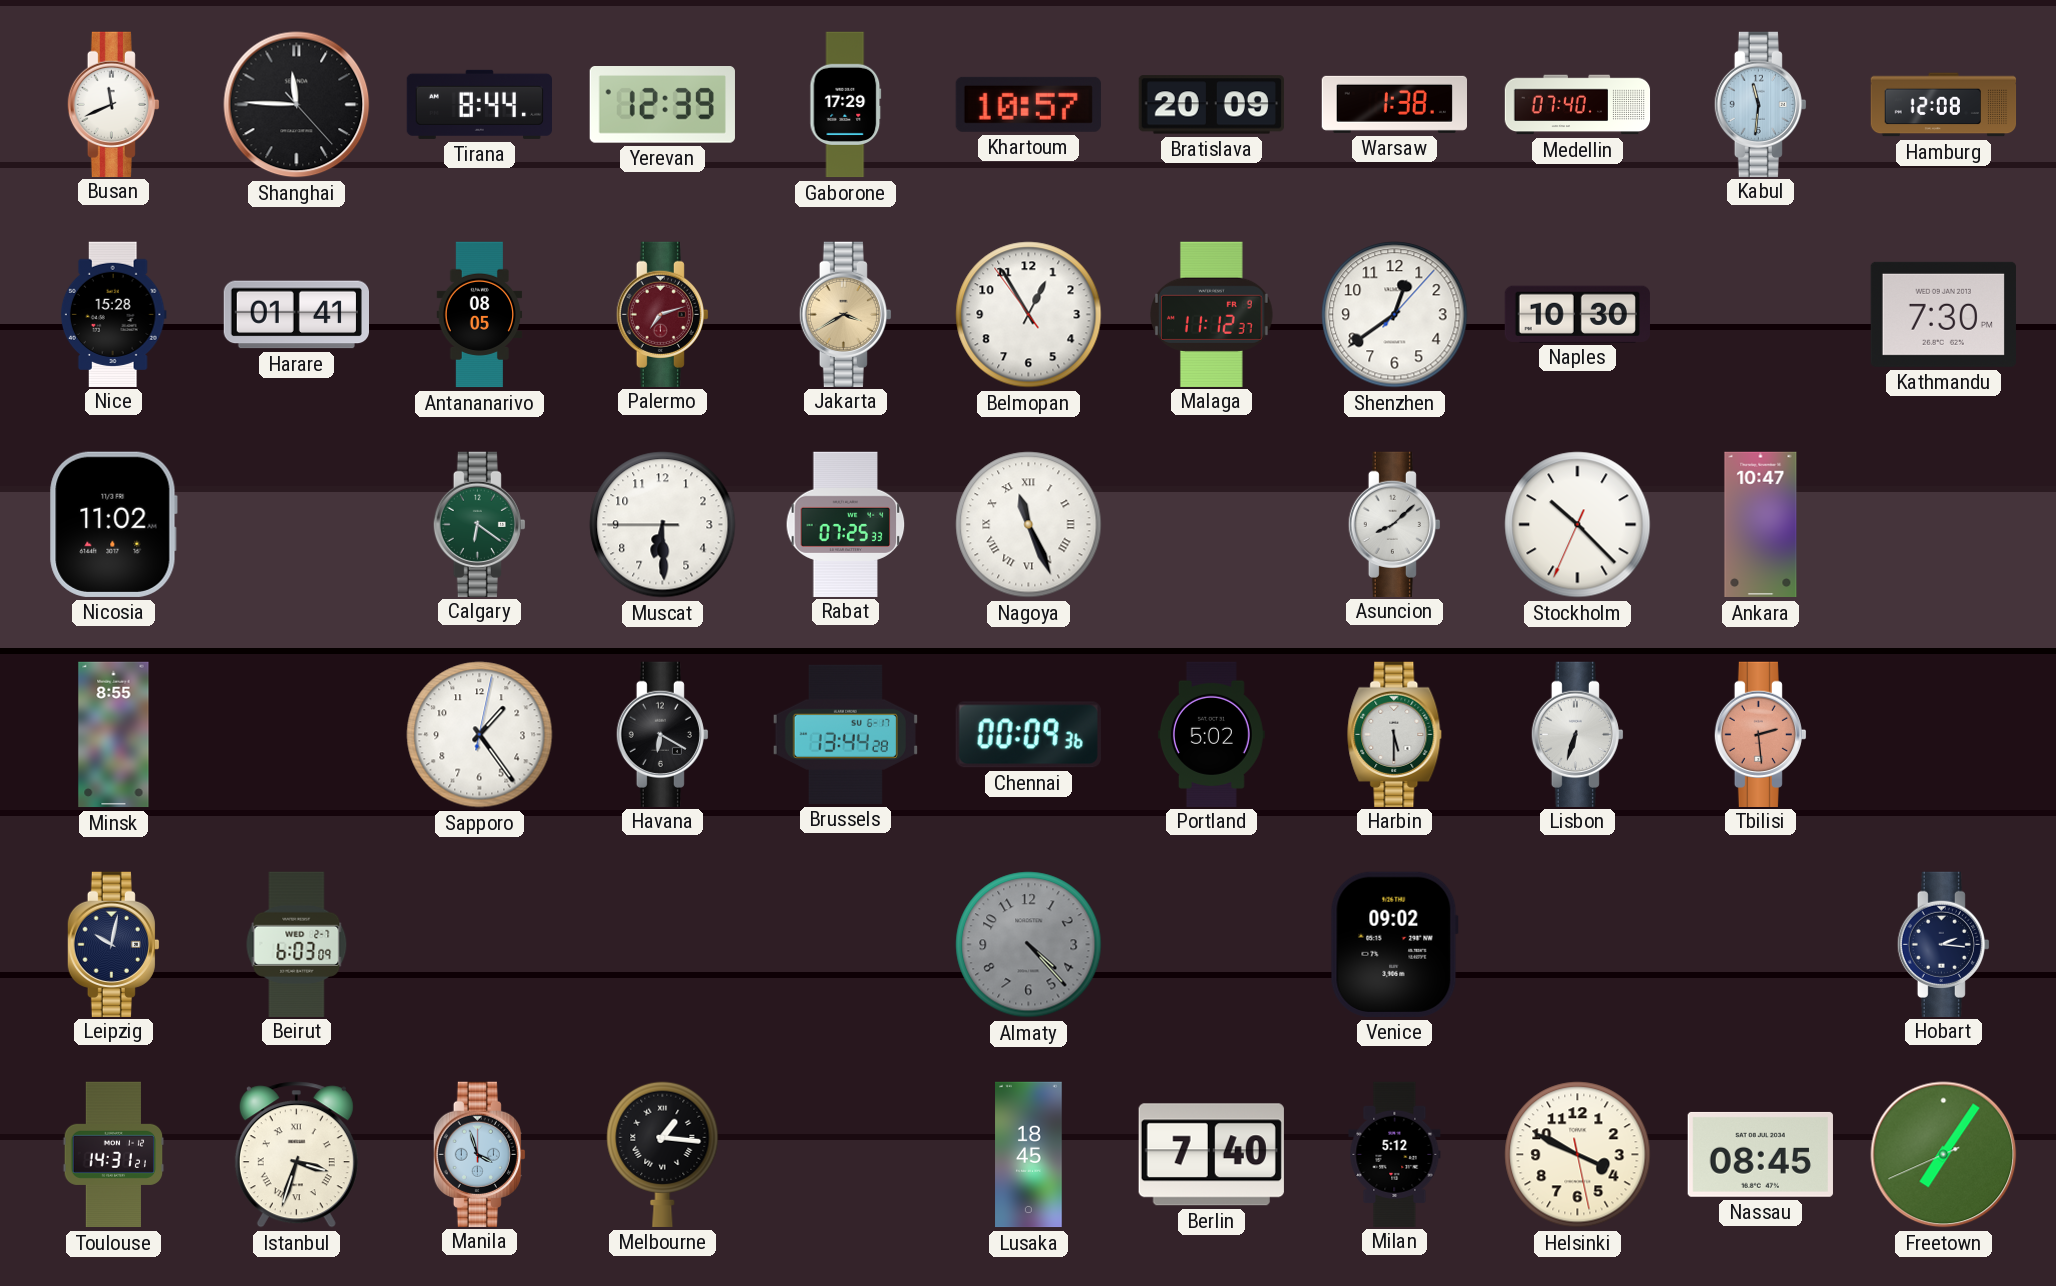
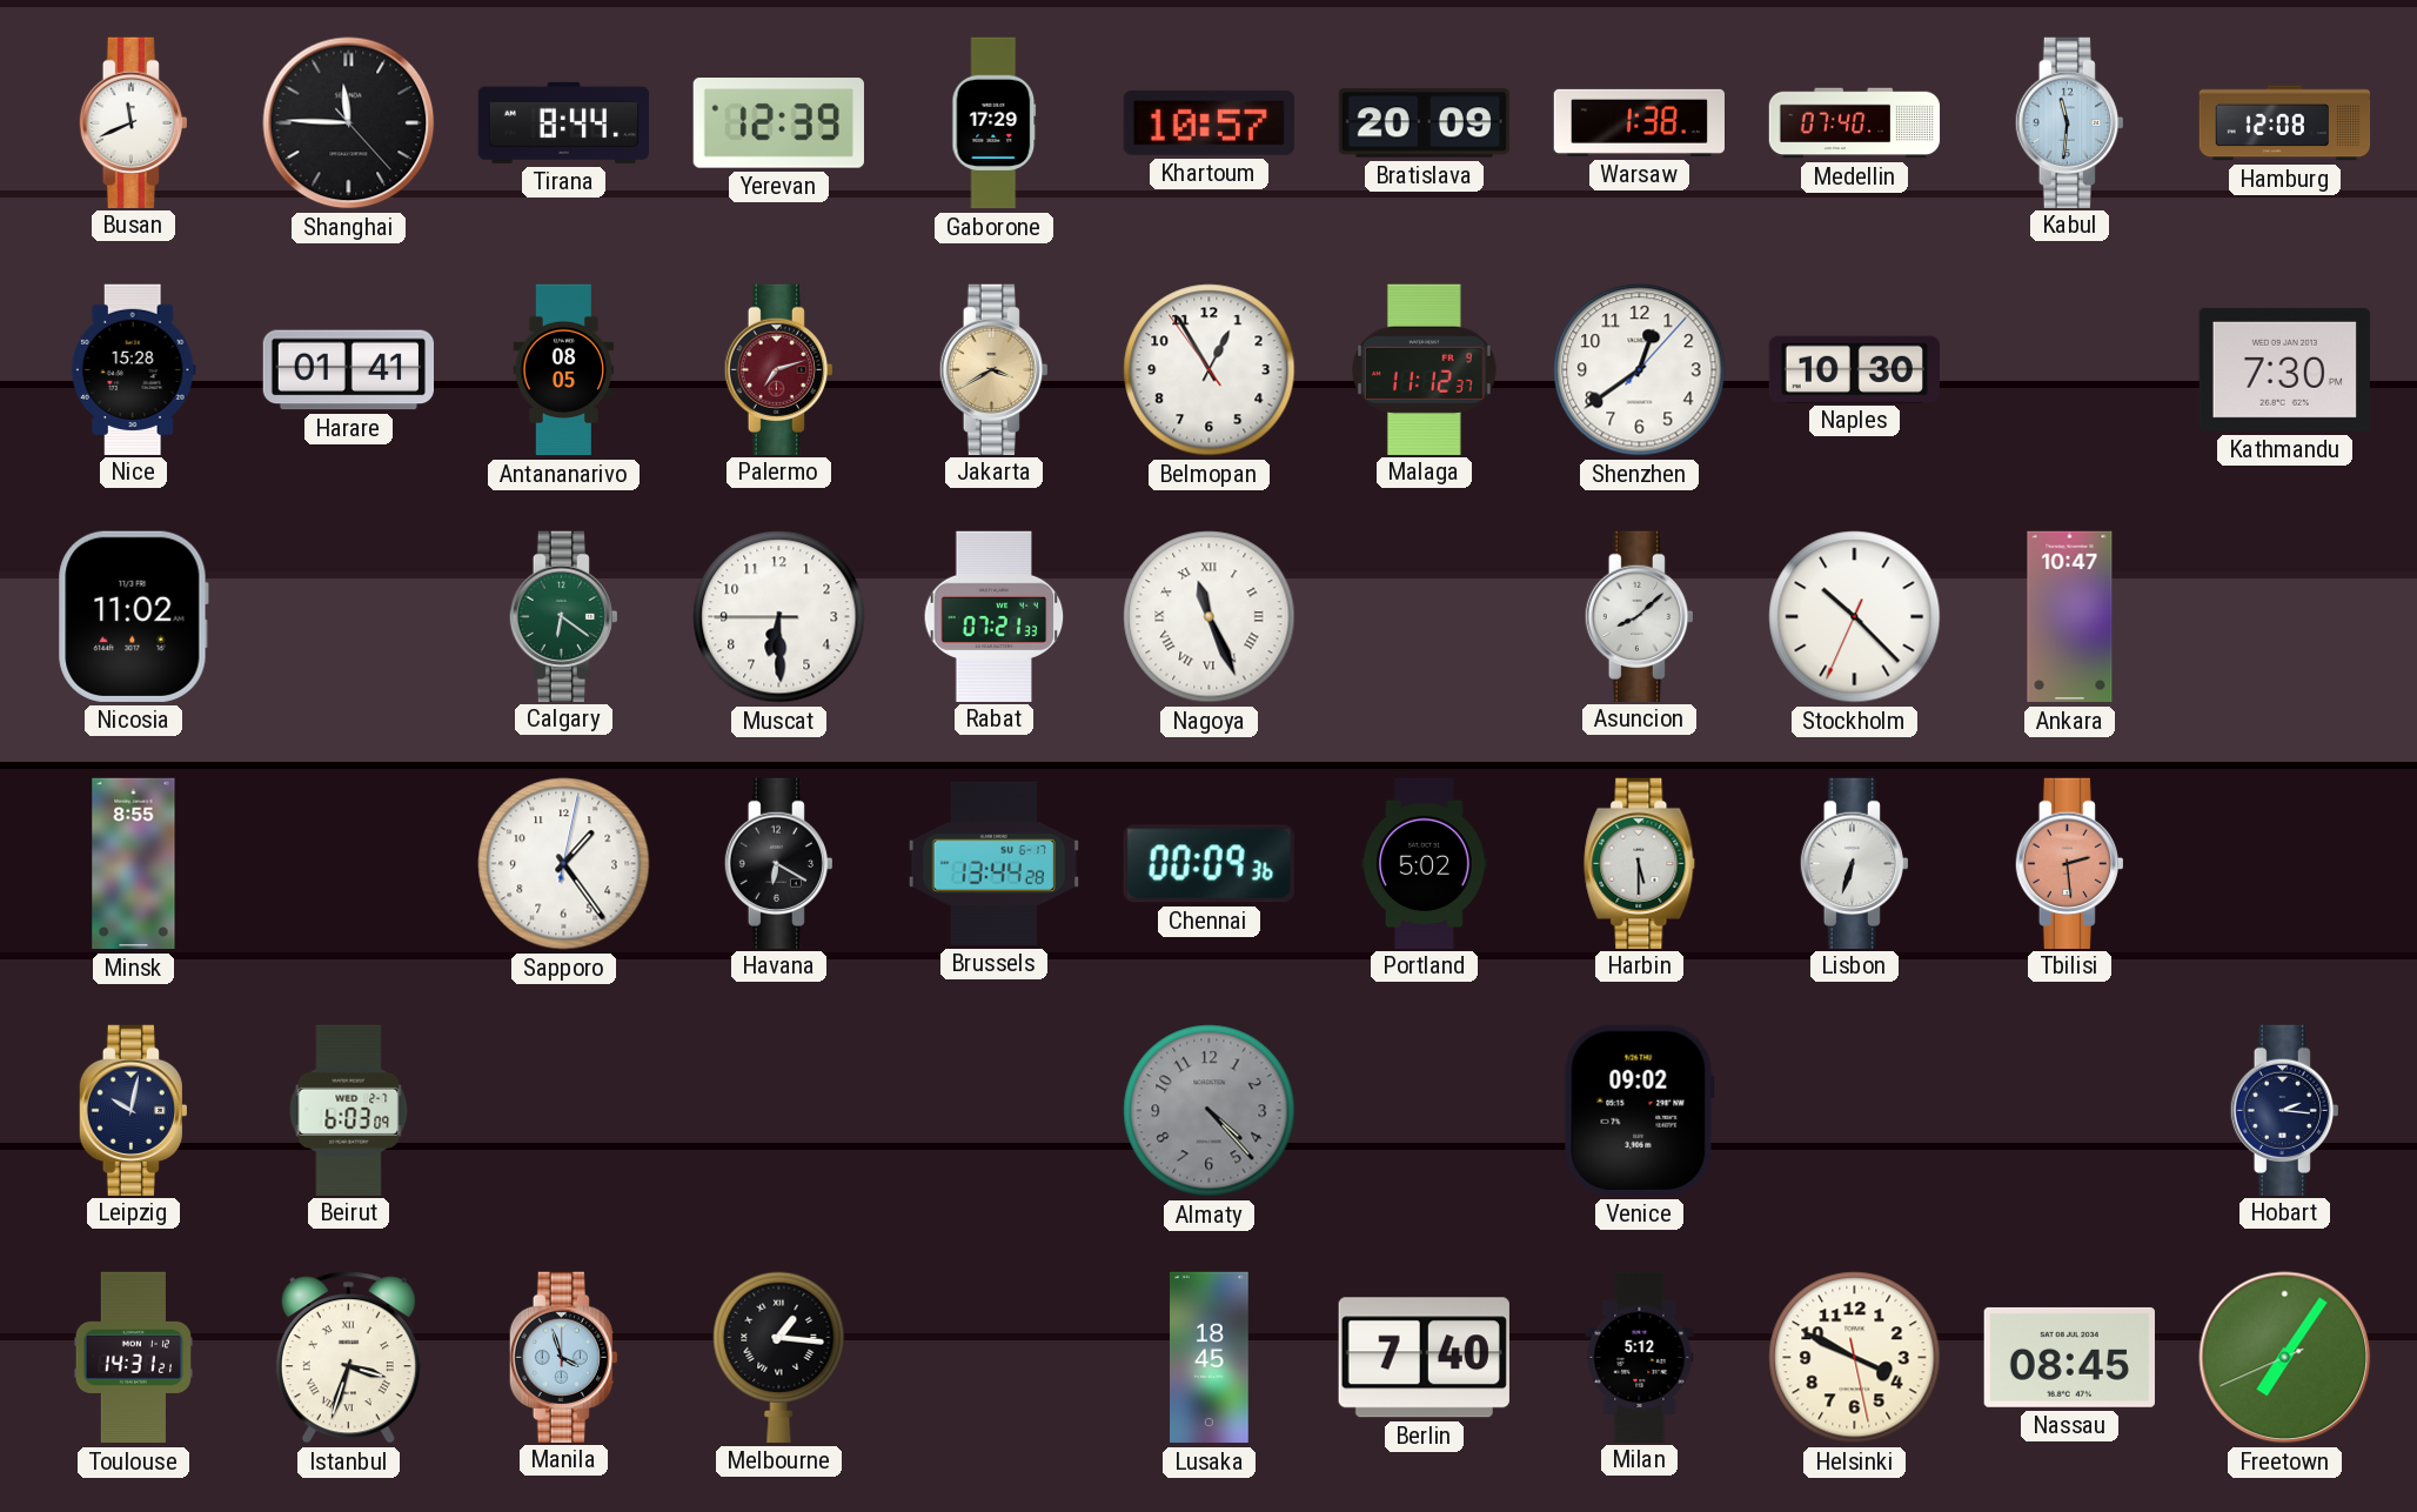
Rabat: 07:25 -> 07:21
